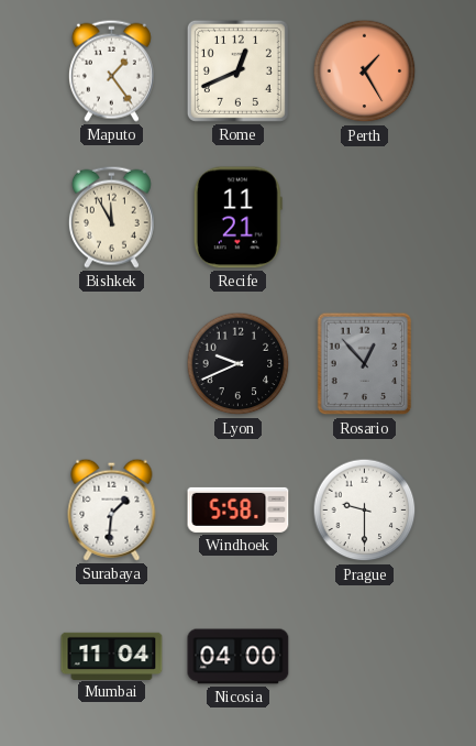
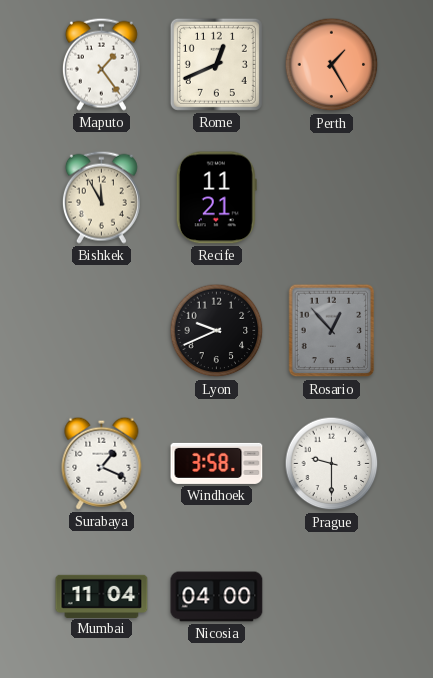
Surabaya: 1:31 -> 1:19
Windhoek: 5:58 -> 3:58
